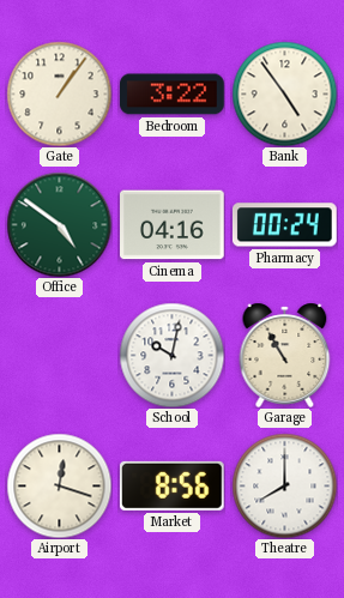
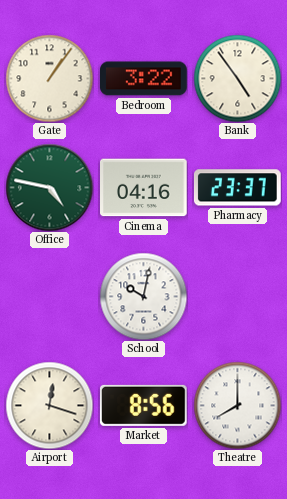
Office: 4:51 -> 4:47
Pharmacy: 00:24 -> 23:37
Garage: 10:55 -> none
